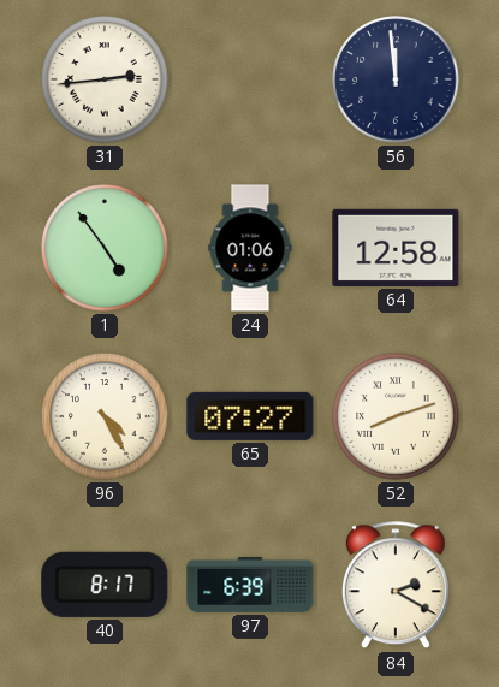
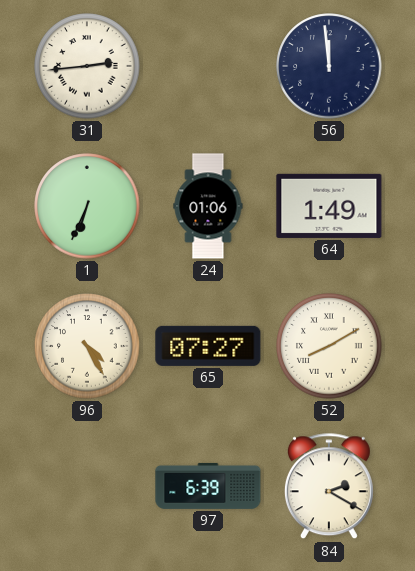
1: 4:54 -> 6:34
64: 12:58 -> 1:49
52: 8:12 -> 8:10
40: 8:17 -> none
